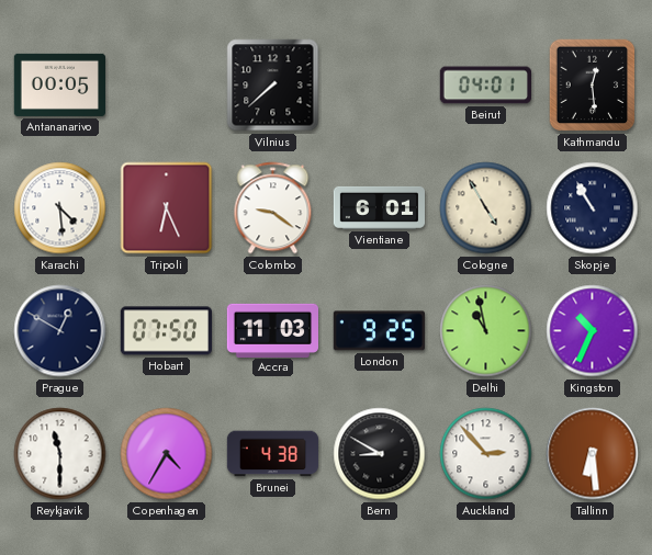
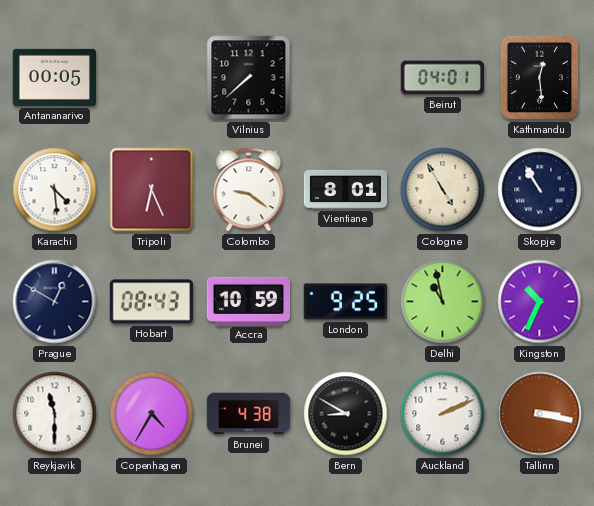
Vientiane: 6:01 -> 8:01
Hobart: 07:50 -> 08:43
Accra: 11:03 -> 10:59
Auckland: 2:53 -> 2:11
Tallinn: 6:29 -> 3:17
